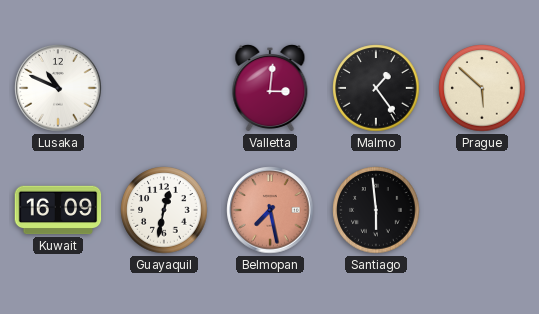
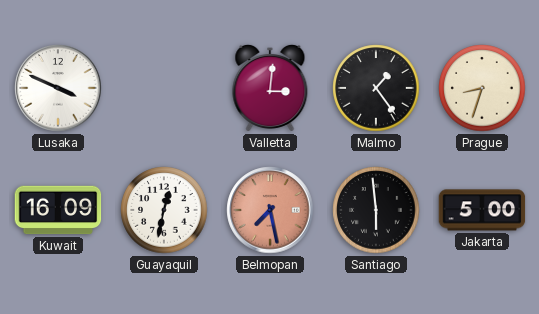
Lusaka: 10:49 -> 3:49
Prague: 5:52 -> 8:33
Jakarta: none -> 5:00
